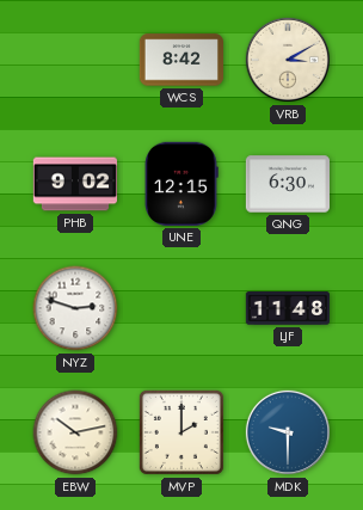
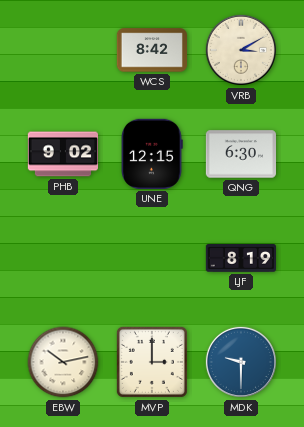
NYZ: 2:48 -> none
LJF: 11:48 -> 8:19
MVP: 2:00 -> 3:00
